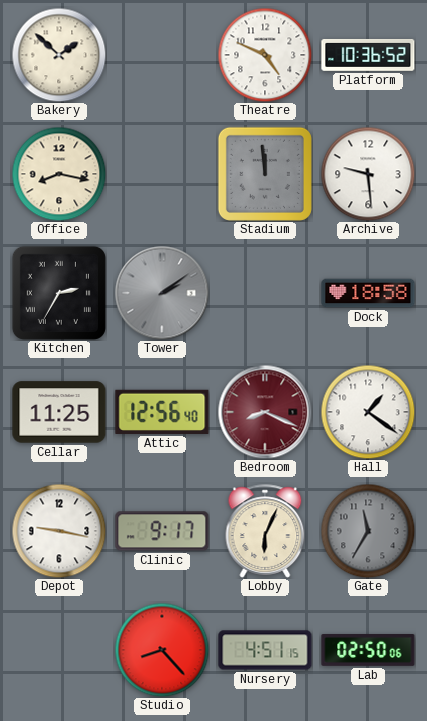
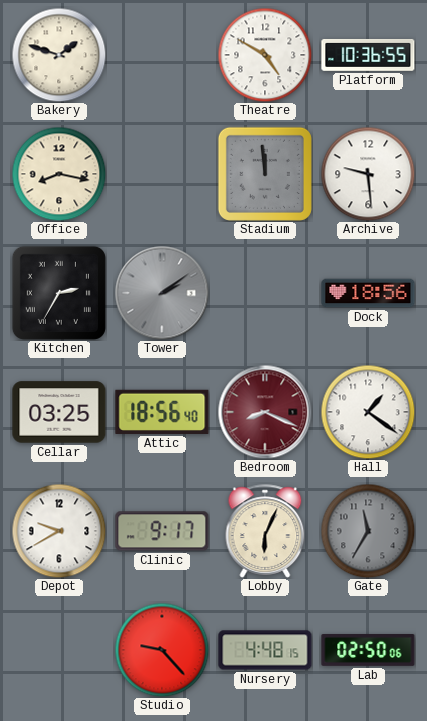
Bakery: 1:52 -> 1:48
Theatre: 4:49 -> 4:50
Platform: 10:36:52 -> 10:36:55
Dock: 18:58 -> 18:56
Cellar: 11:25 -> 03:25
Attic: 12:56 -> 18:56
Depot: 9:17 -> 9:40
Studio: 8:23 -> 9:23
Nursery: 4:51 -> 4:48
